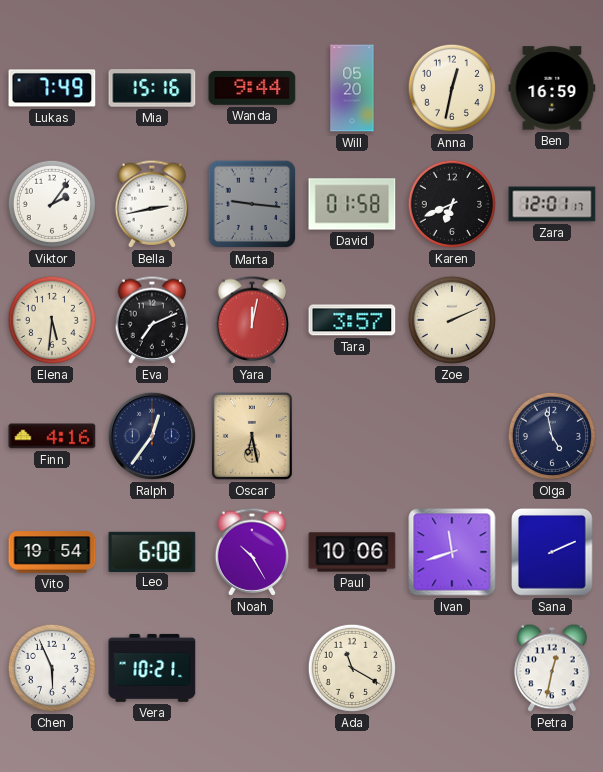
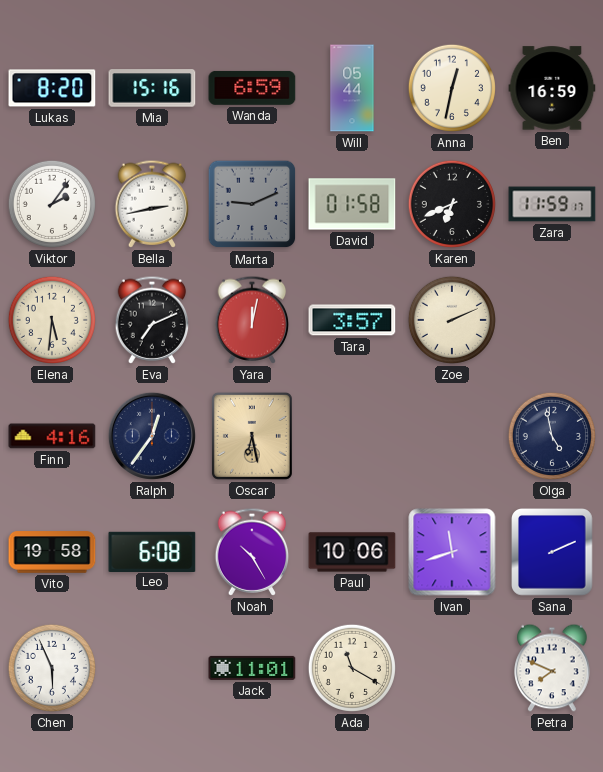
Lukas: 7:49 -> 8:20
Wanda: 9:44 -> 6:59
Will: 05:20 -> 05:44
Marta: 9:16 -> 9:11
Zara: 12:01 -> 11:59
Vito: 19:54 -> 19:58
Vera: 10:21 -> none
Jack: none -> 11:01
Petra: 12:32 -> 7:49
